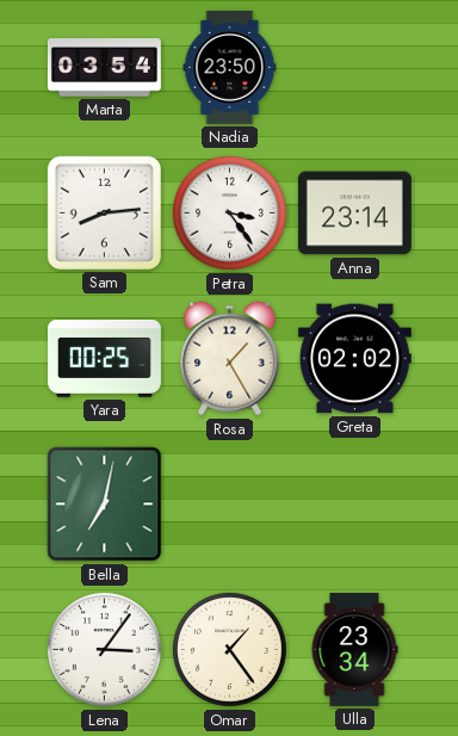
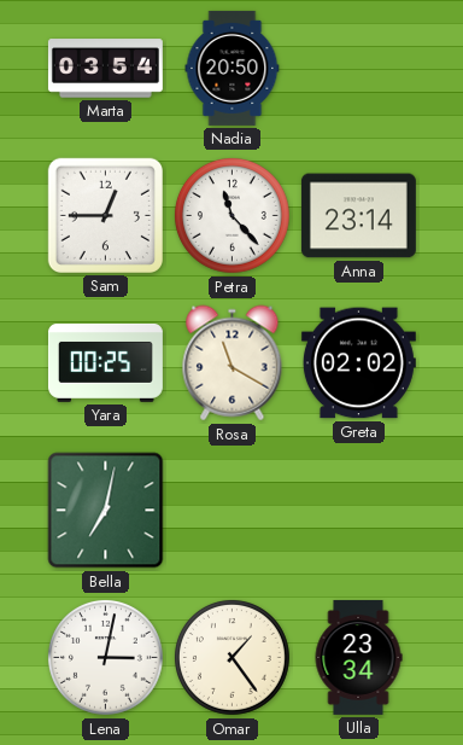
Nadia: 23:50 -> 20:50
Sam: 8:14 -> 12:45
Petra: 3:24 -> 11:23
Rosa: 1:25 -> 11:20
Lena: 3:06 -> 3:02
